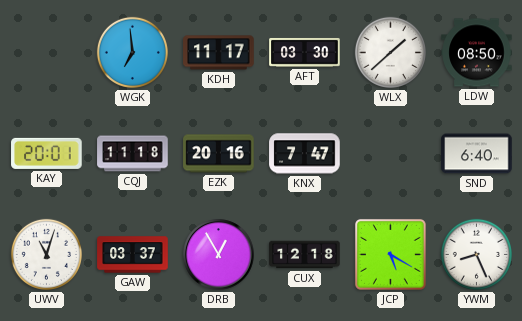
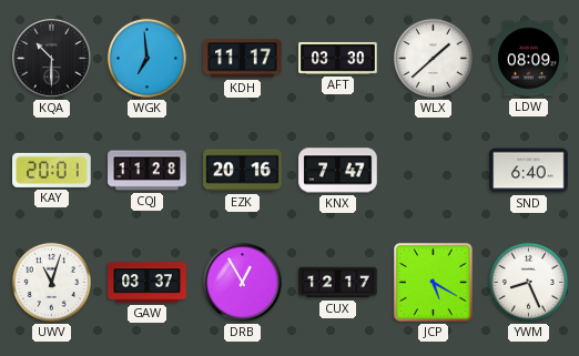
KQA: none -> 10:30
LDW: 08:50 -> 08:09
CQJ: 11:18 -> 11:28
CUX: 12:18 -> 12:17
